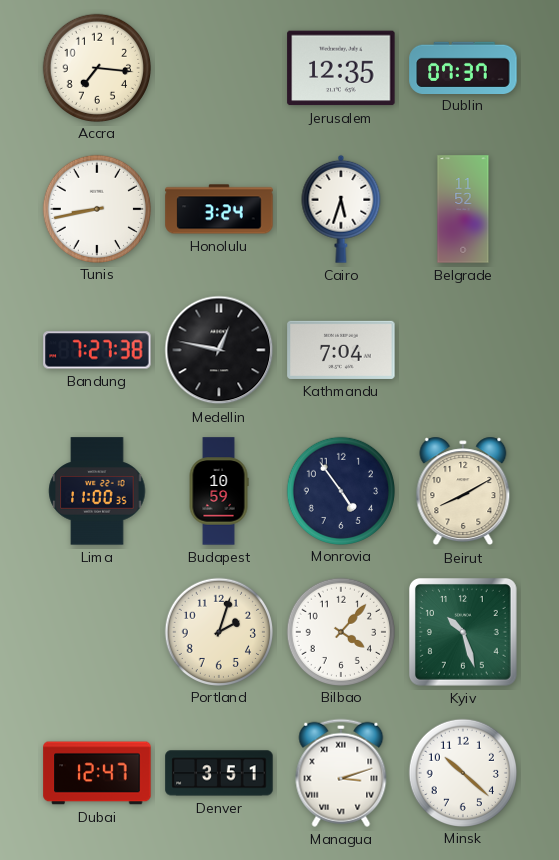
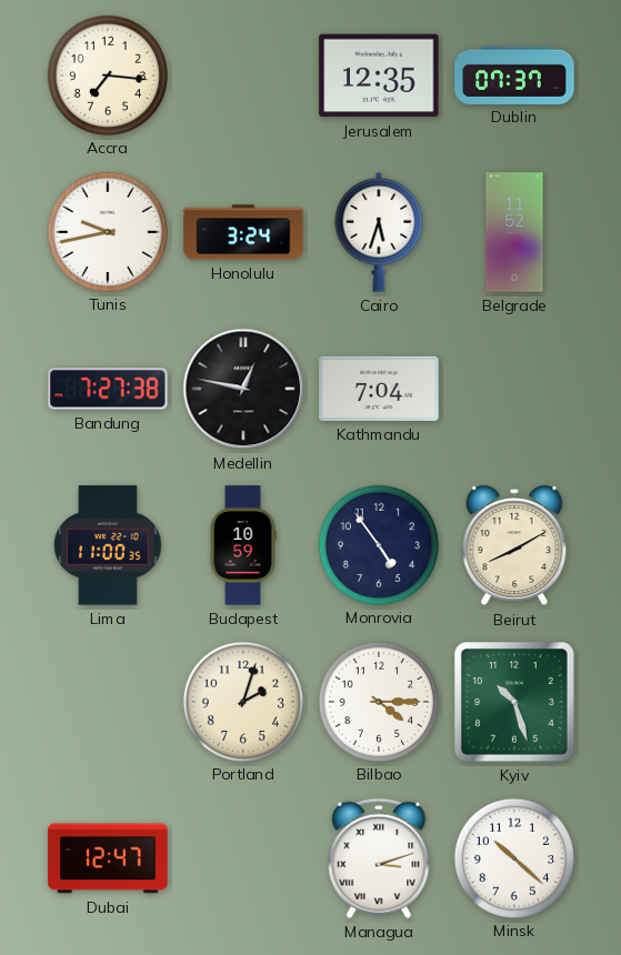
Tunis: 8:43 -> 9:43
Bilbao: 4:07 -> 4:15
Denver: 3:51 -> none
